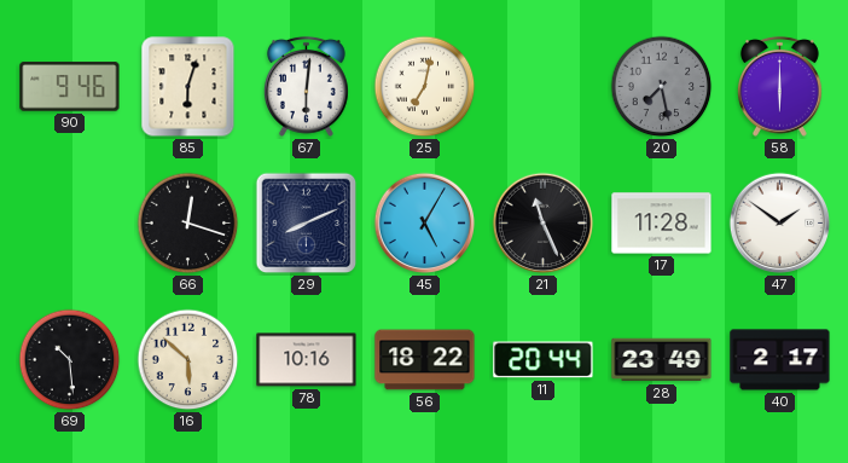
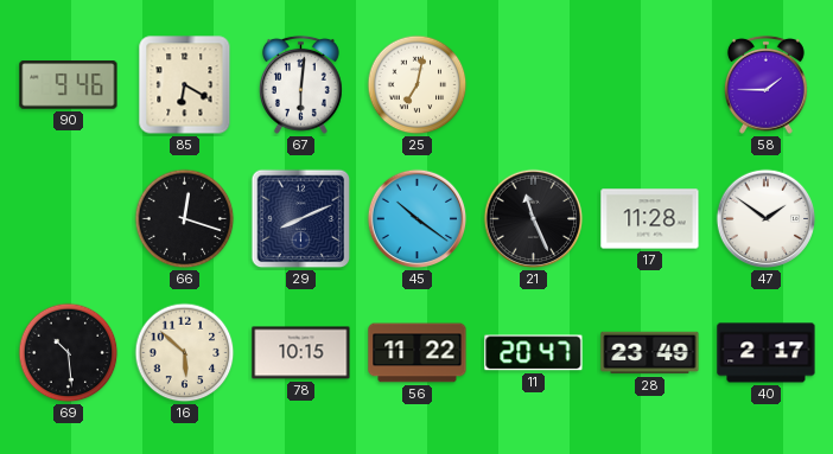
85: 6:03 -> 6:20
20: 7:28 -> none
58: 6:00 -> 1:45
45: 5:05 -> 10:21
78: 10:16 -> 10:15
56: 18:22 -> 11:22
11: 20:44 -> 20:47
